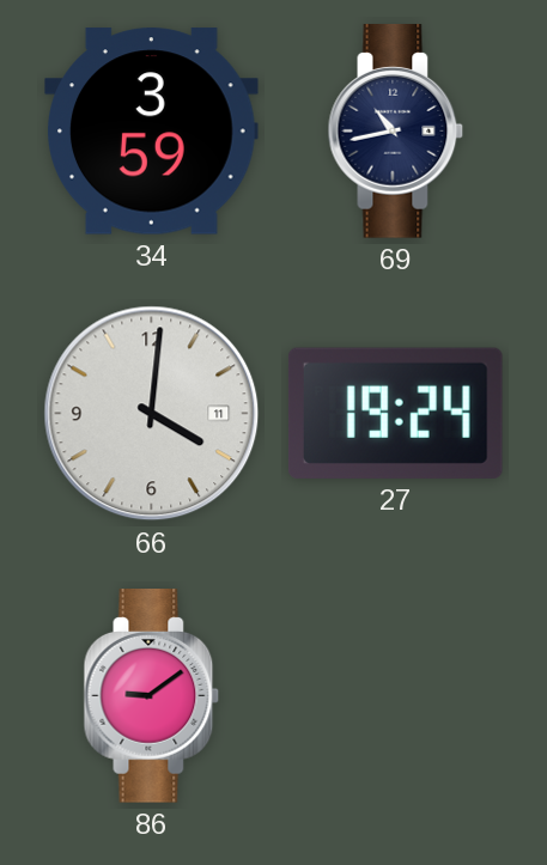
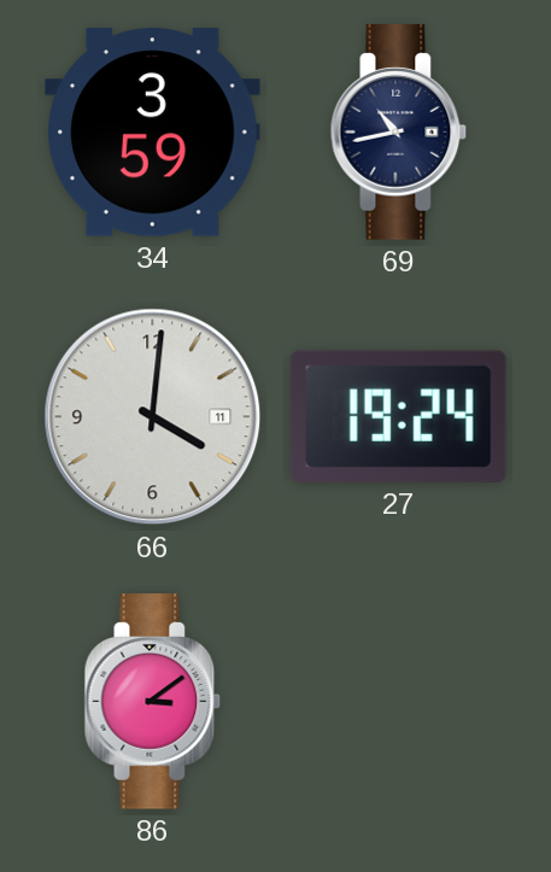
86: 9:09 -> 3:09
